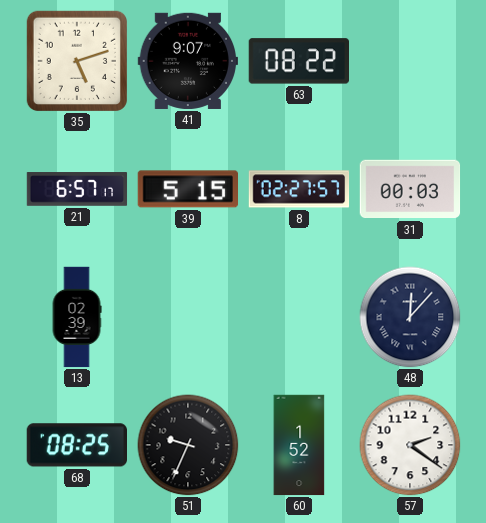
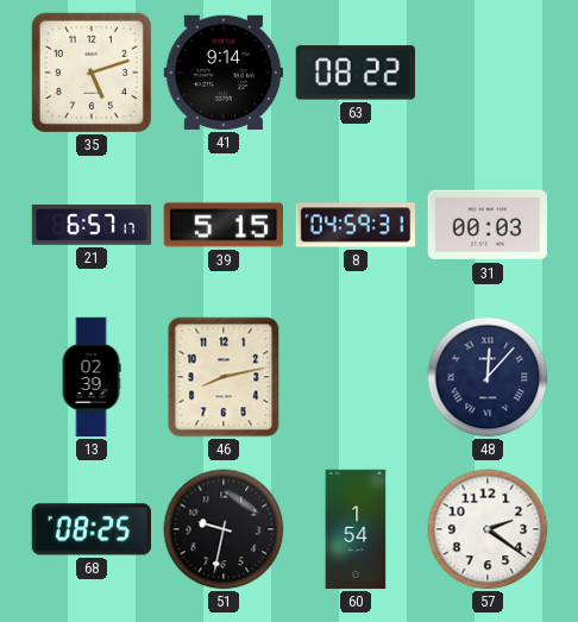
41: 9:07 -> 9:14
8: 02:27 -> 04:59
46: none -> 8:13
51: 9:34 -> 9:32
60: 1:52 -> 1:54
